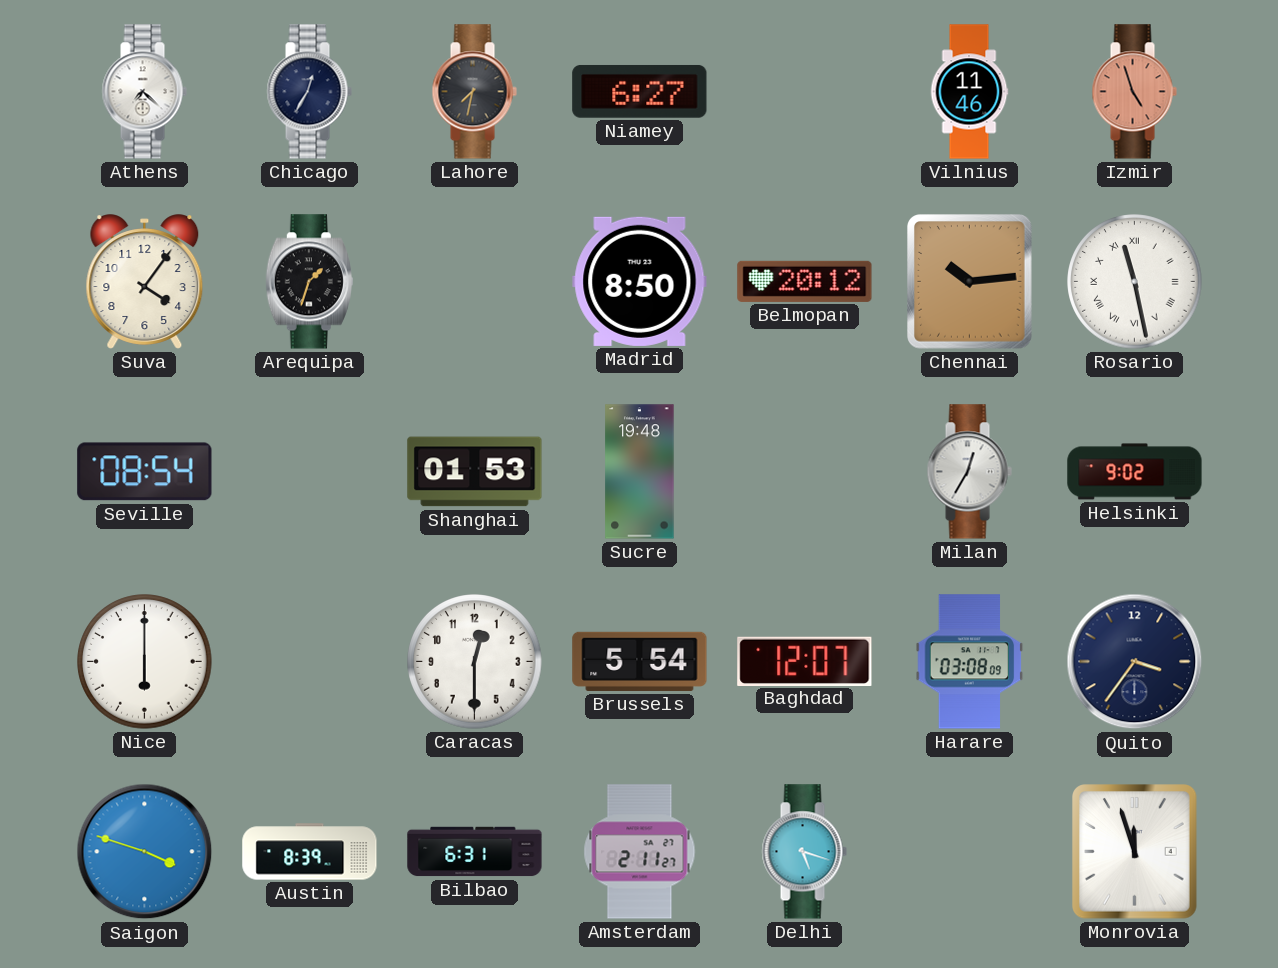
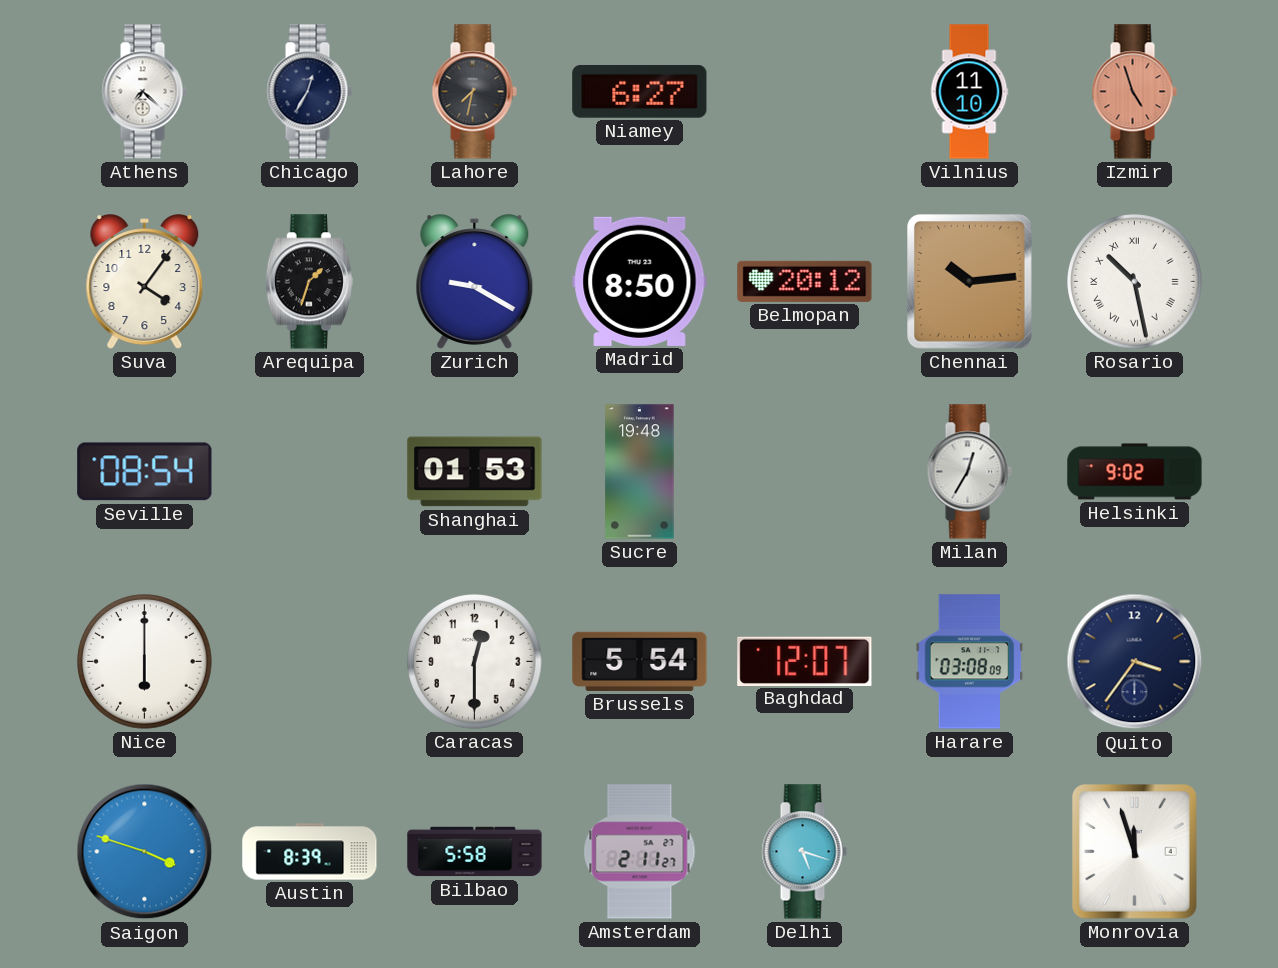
Vilnius: 11:46 -> 11:10
Zurich: none -> 9:20
Rosario: 11:28 -> 10:28
Bilbao: 6:31 -> 5:58
